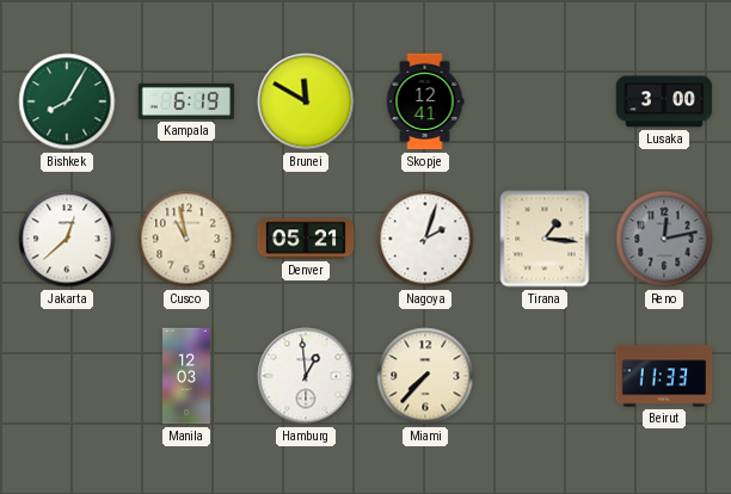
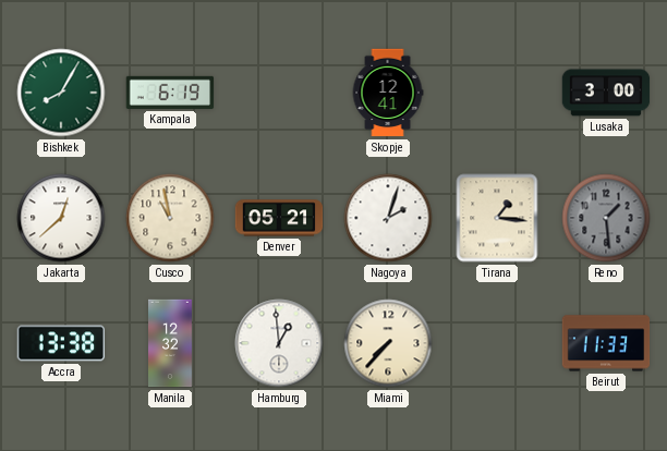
Brunei: 11:50 -> none
Reno: 12:13 -> 1:29
Accra: none -> 13:38
Manila: 12:03 -> 12:32
